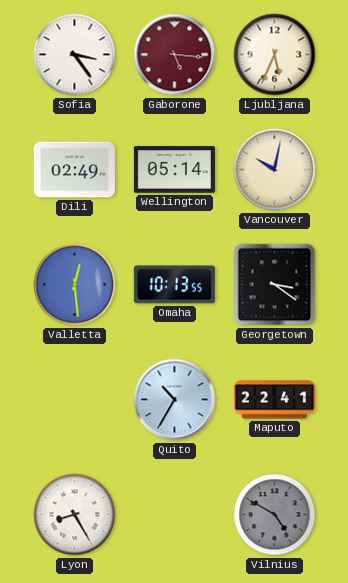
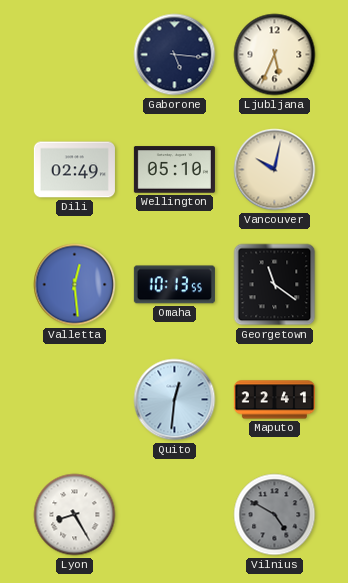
Sofia: 3:24 -> none
Gaborone dial: burgundy -> navy
Wellington: 05:14 -> 05:10
Georgetown: 3:21 -> 11:21
Quito: 10:35 -> 12:31
